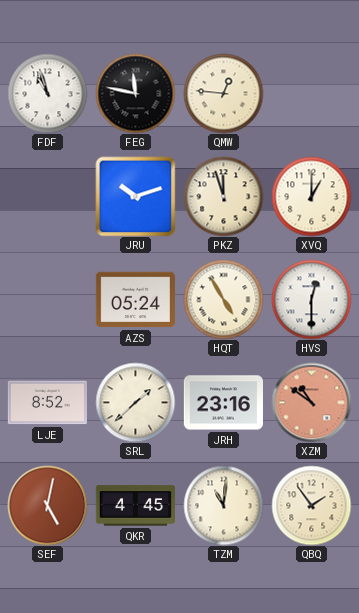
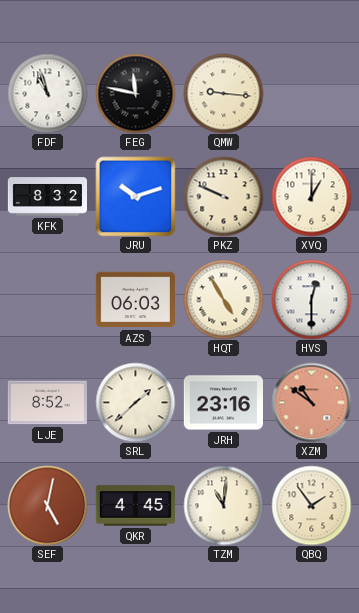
QMW: 12:46 -> 9:16
KFK: none -> 8:32
PKZ: 11:57 -> 9:49
AZS: 05:24 -> 06:03
